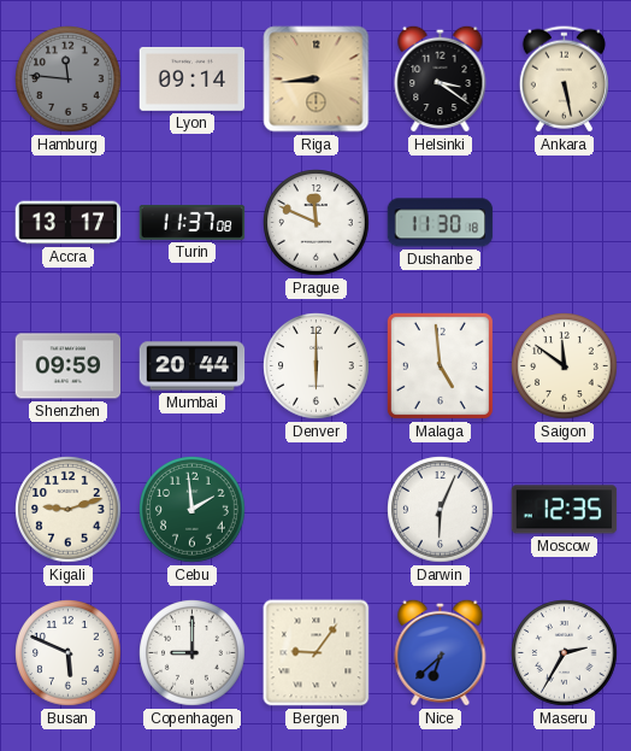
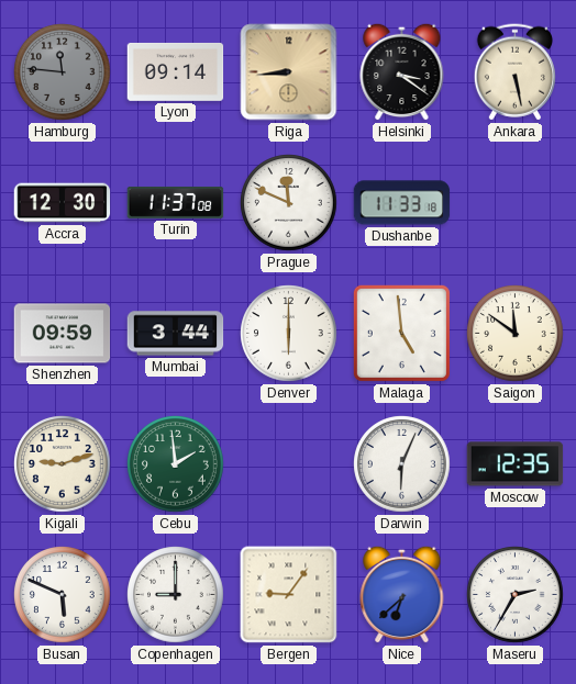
Accra: 13:17 -> 12:30
Dushanbe: 11:30 -> 11:33
Mumbai: 20:44 -> 3:44
